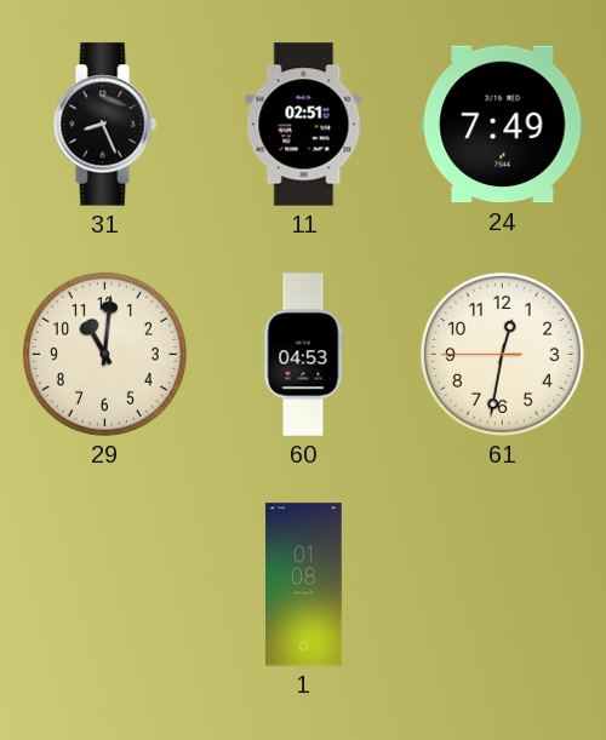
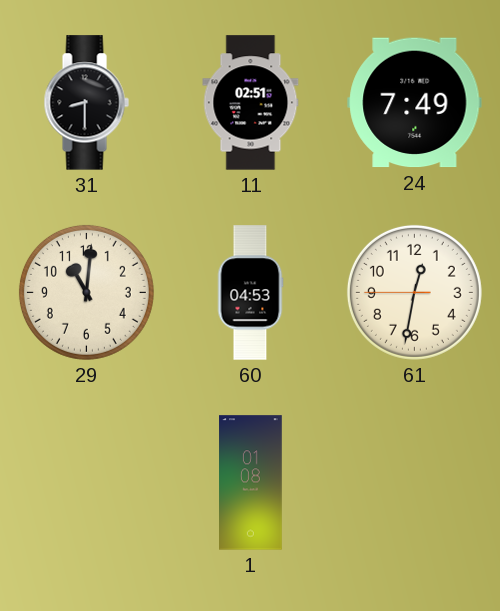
31: 8:26 -> 8:30
